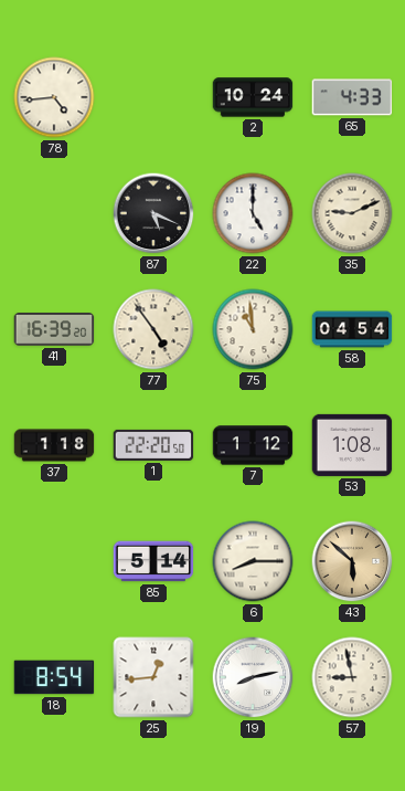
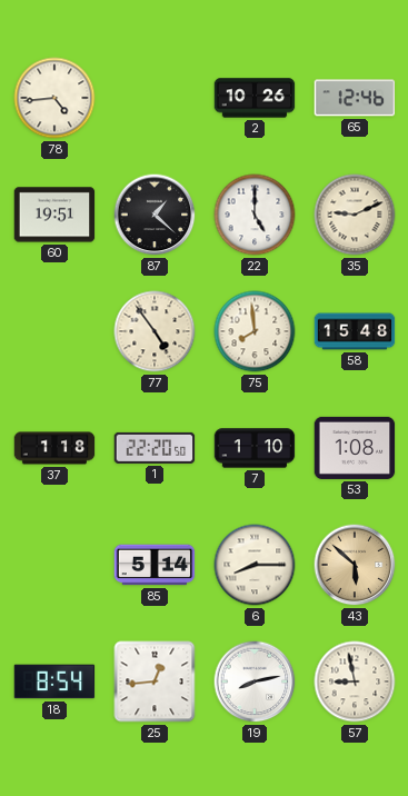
2: 10:24 -> 10:26
65: 4:33 -> 12:46
60: none -> 19:51
87: 5:19 -> 1:22
41: 16:39 -> none
75: 10:59 -> 7:59
58: 04:54 -> 15:48
7: 1:12 -> 1:10
